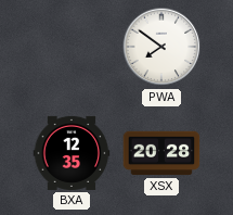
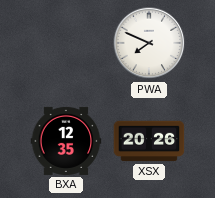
PWA: 7:51 -> 7:49
XSX: 20:28 -> 20:26
